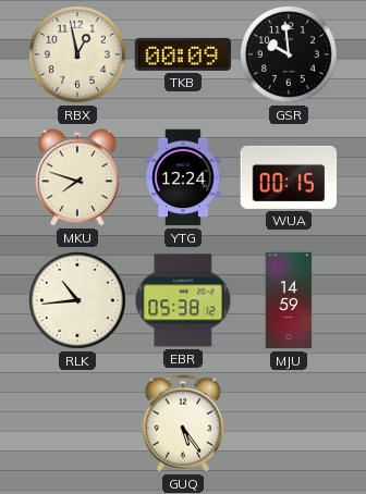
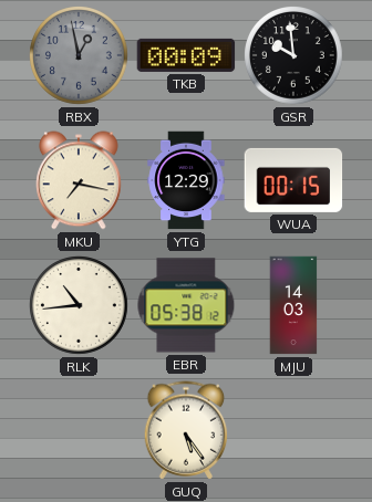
RBX dial: cream -> grey
MKU: 7:48 -> 7:17
YTG: 12:24 -> 12:29
MJU: 14:59 -> 14:03
